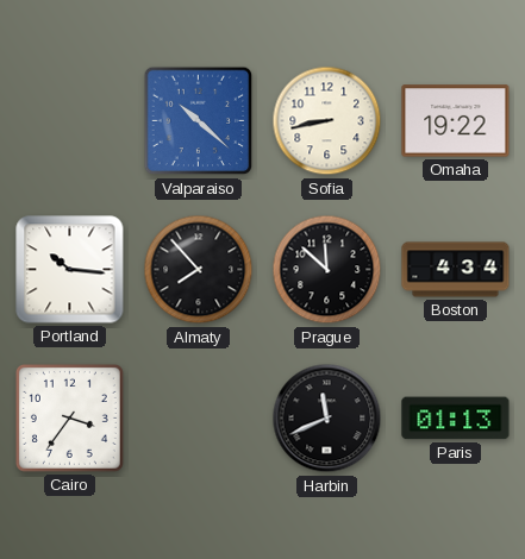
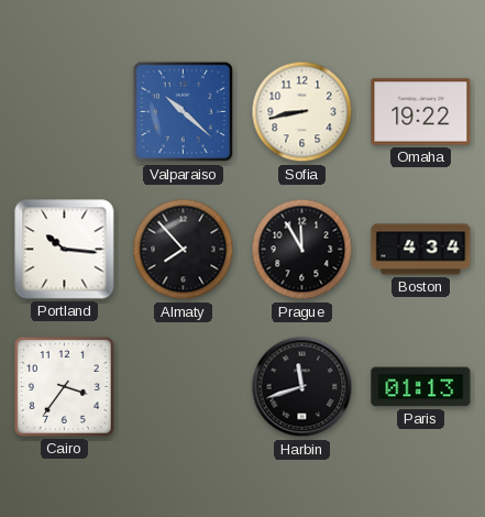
Prague: 11:52 -> 11:55
Harbin: 11:41 -> 11:42
